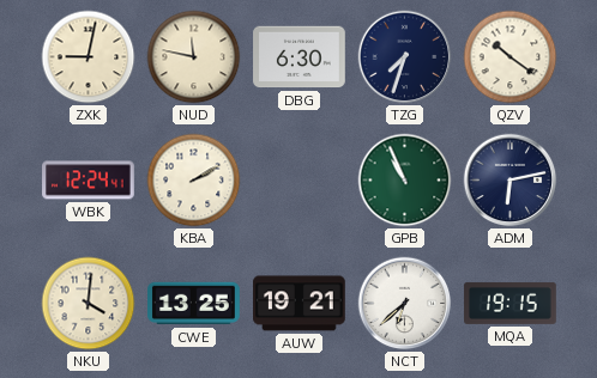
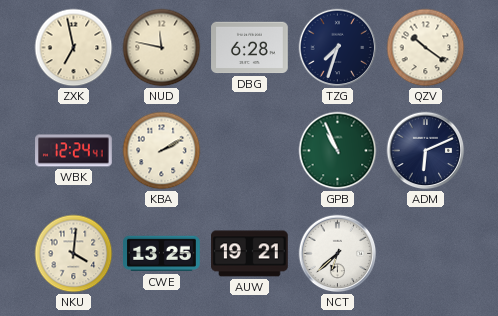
ZXK: 9:02 -> 6:58
DBG: 6:30 -> 6:28
ADM: 6:13 -> 6:11
MQA: 19:15 -> none
